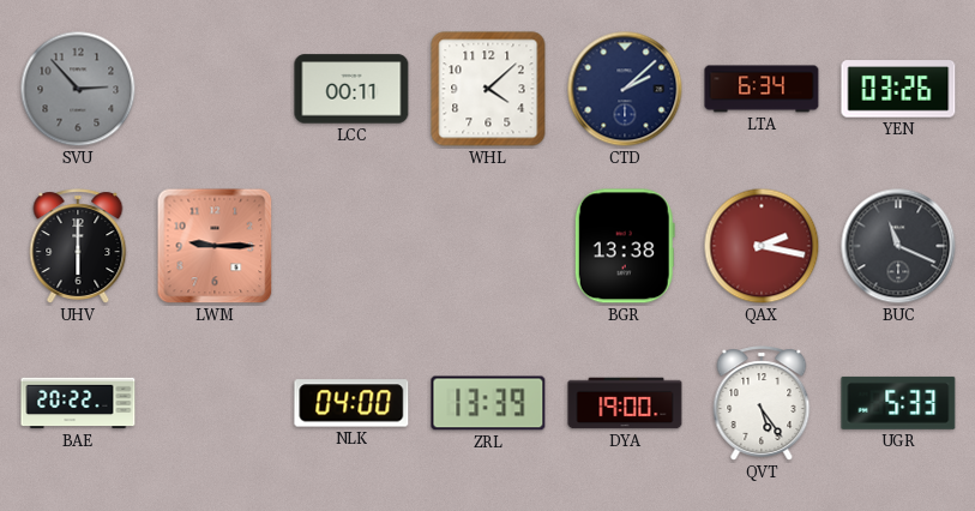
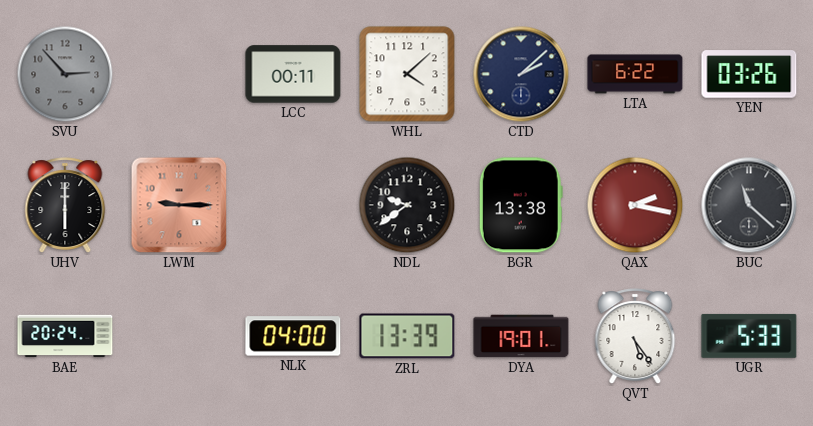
LTA: 6:34 -> 6:22
NDL: none -> 9:39
BUC: 11:19 -> 11:22
BAE: 20:22 -> 20:24
DYA: 19:00 -> 19:01
